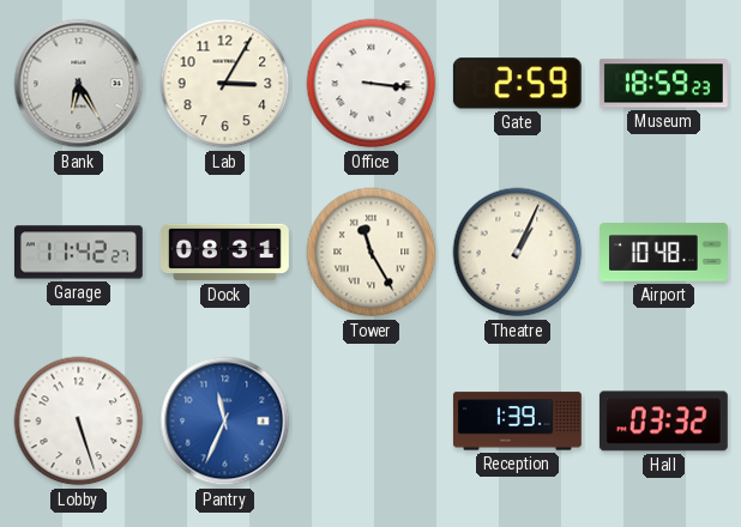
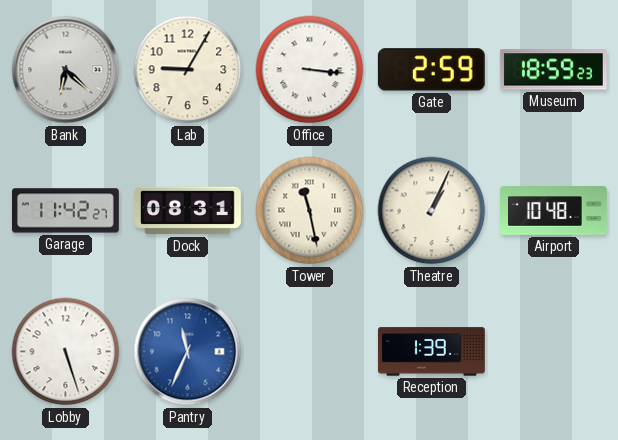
Bank: 6:25 -> 6:22
Lab: 3:05 -> 9:05
Tower: 11:25 -> 11:28
Hall: 03:32 -> none
